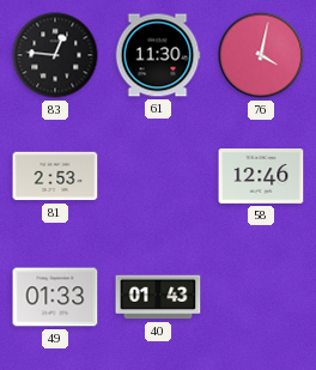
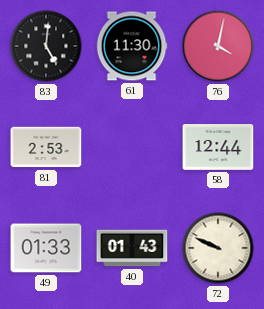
83: 12:46 -> 5:01
58: 12:46 -> 12:44
72: none -> 9:49
